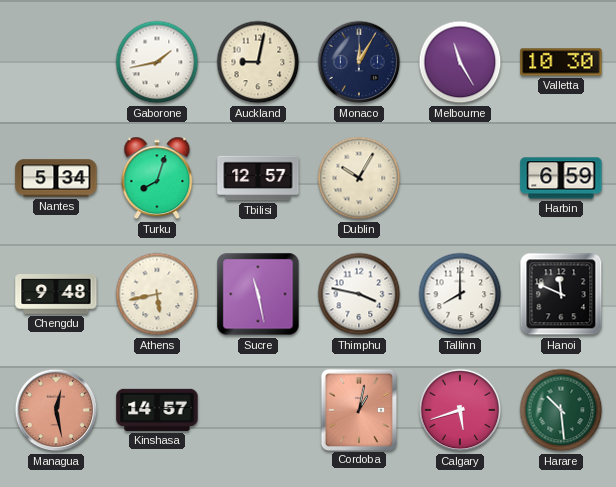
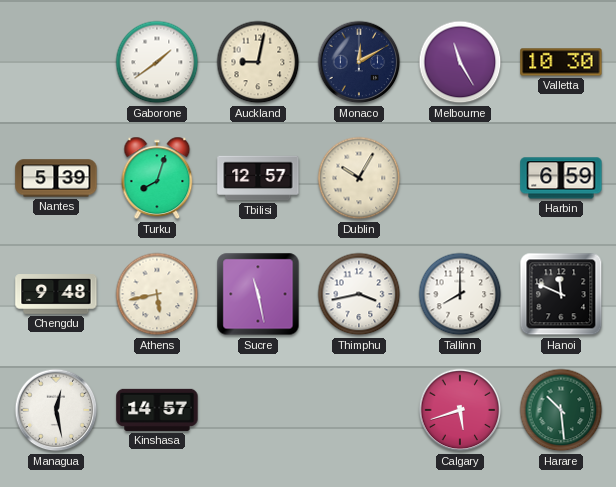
Gaborone: 1:43 -> 1:39
Monaco: 12:05 -> 12:10
Nantes: 5:34 -> 5:39
Thimphu: 3:47 -> 3:43
Managua dial: salmon -> white
Cordoba: 1:02 -> none
